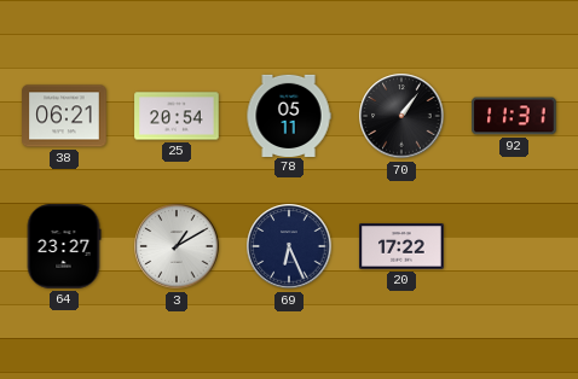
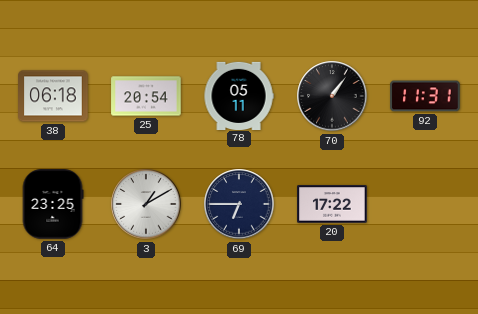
38: 06:21 -> 06:18
64: 23:27 -> 23:25
69: 6:26 -> 6:45
